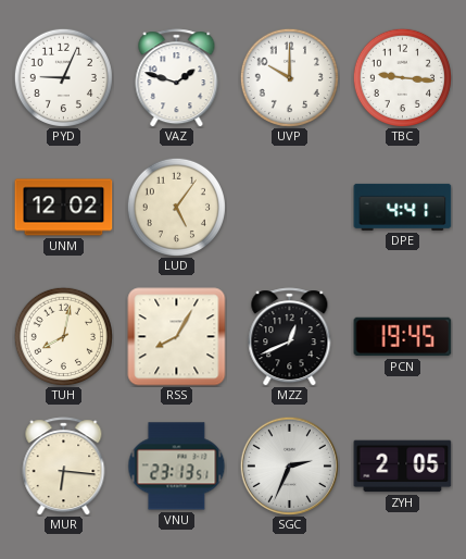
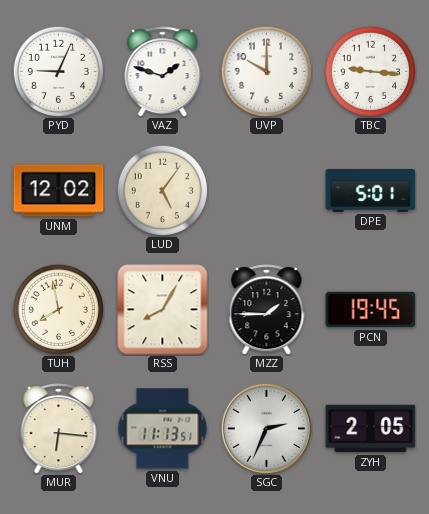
DPE: 4:41 -> 5:01
TUH: 8:02 -> 7:58
MZZ: 12:41 -> 1:45
VNU: 23:13 -> 11:13
